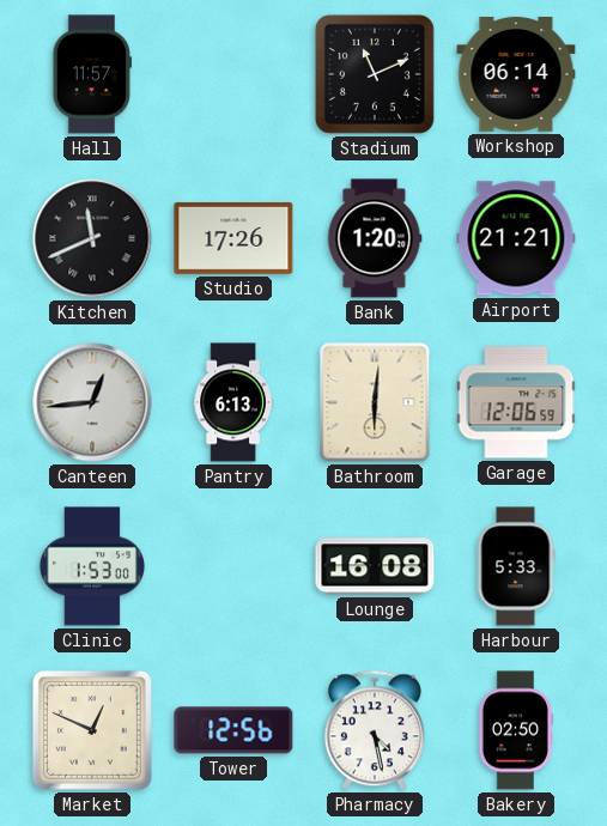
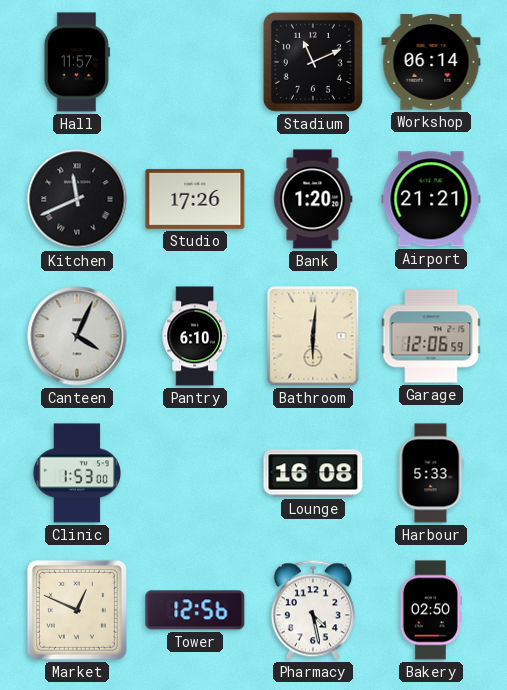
Canteen: 12:44 -> 4:04
Pantry: 6:13 -> 6:10
